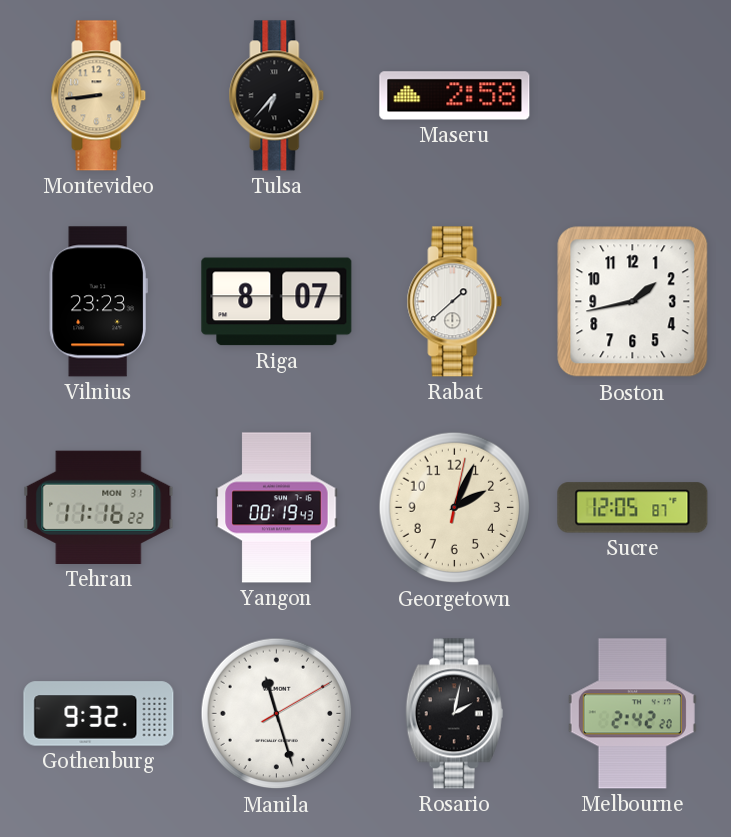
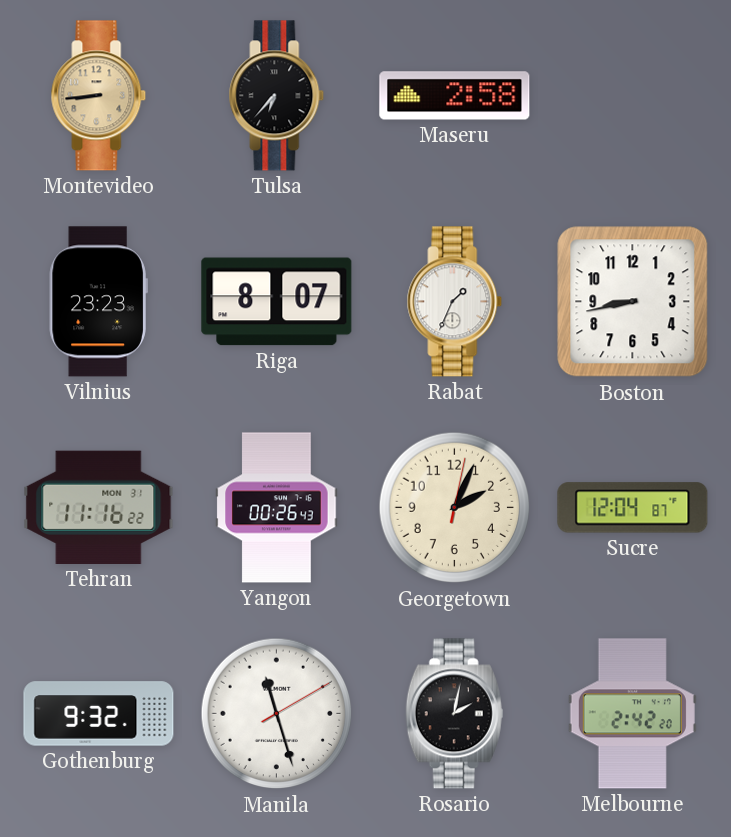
Rabat: 1:38 -> 1:34
Boston: 1:43 -> 8:43
Yangon: 00:19 -> 00:26
Sucre: 12:05 -> 12:04
